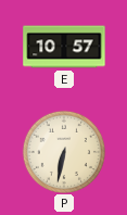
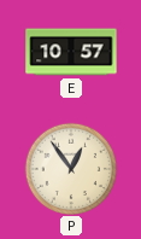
P: 6:32 -> 12:54
